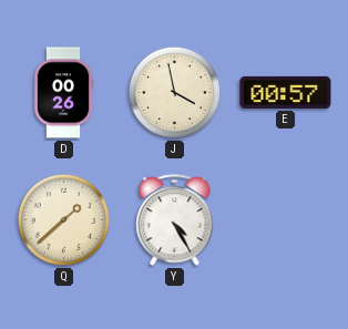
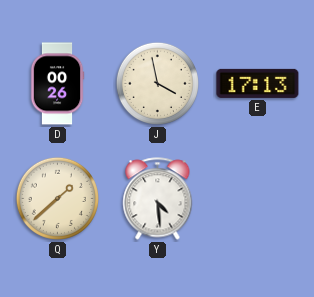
E: 00:57 -> 17:13
Y: 4:25 -> 4:29
